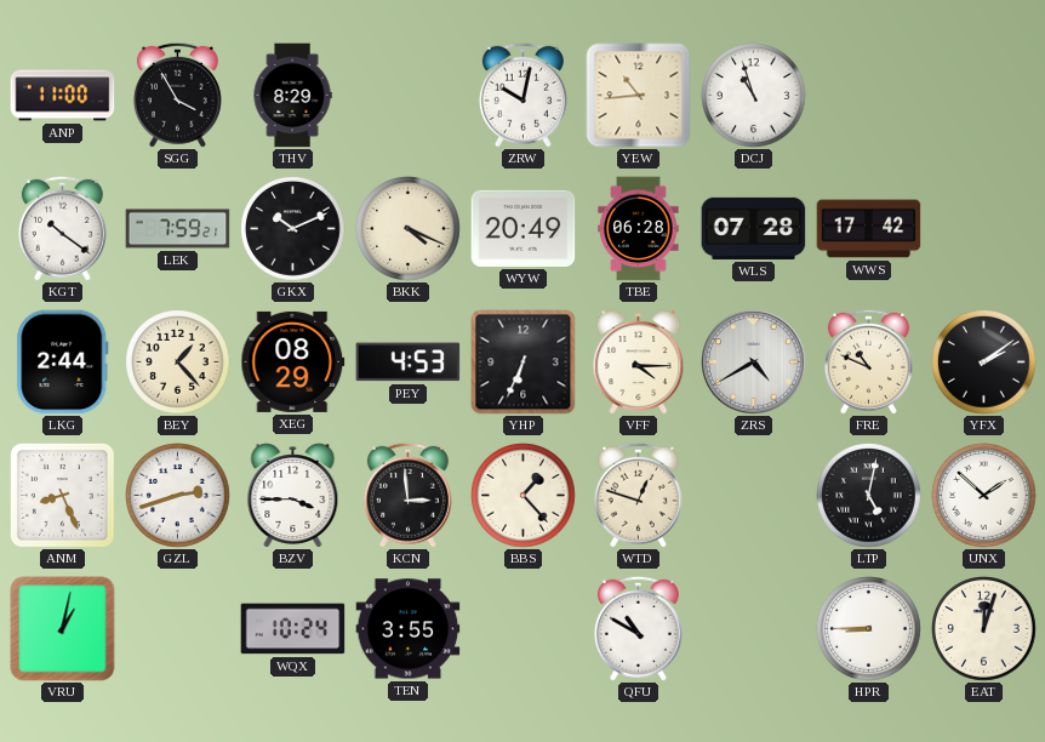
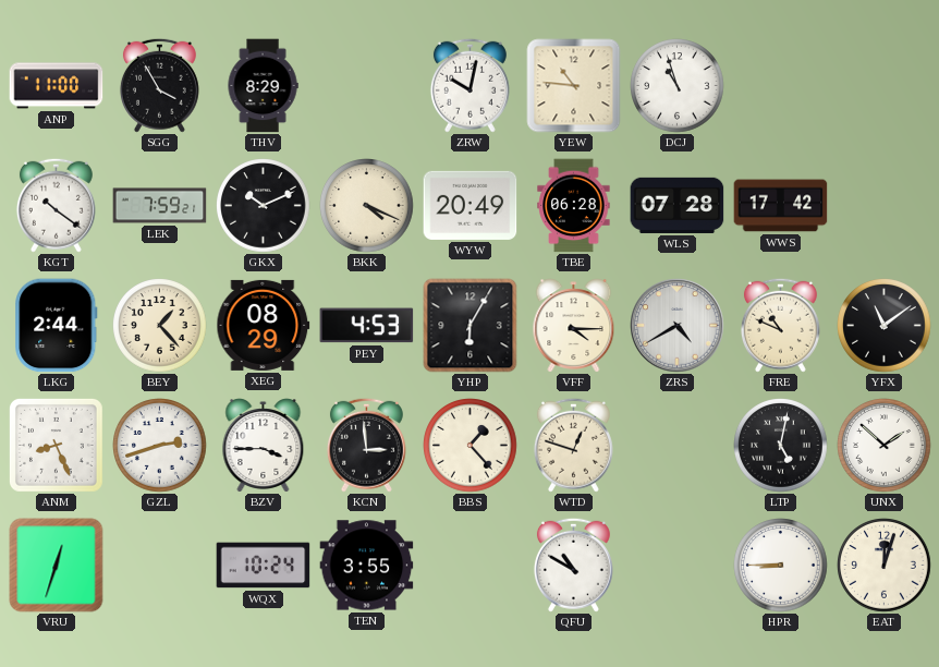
YEW: 10:44 -> 10:46
YHP: 6:34 -> 6:05
YFX: 2:09 -> 11:09
VRU: 1:02 -> 12:33
